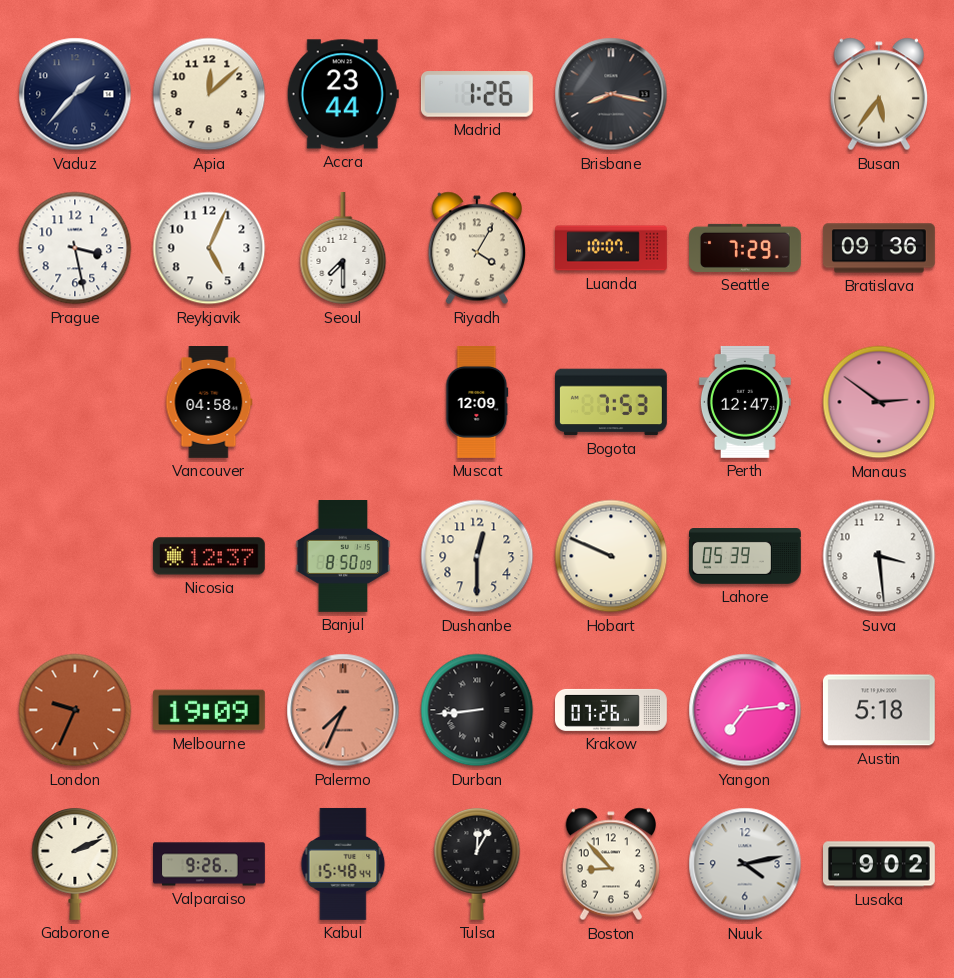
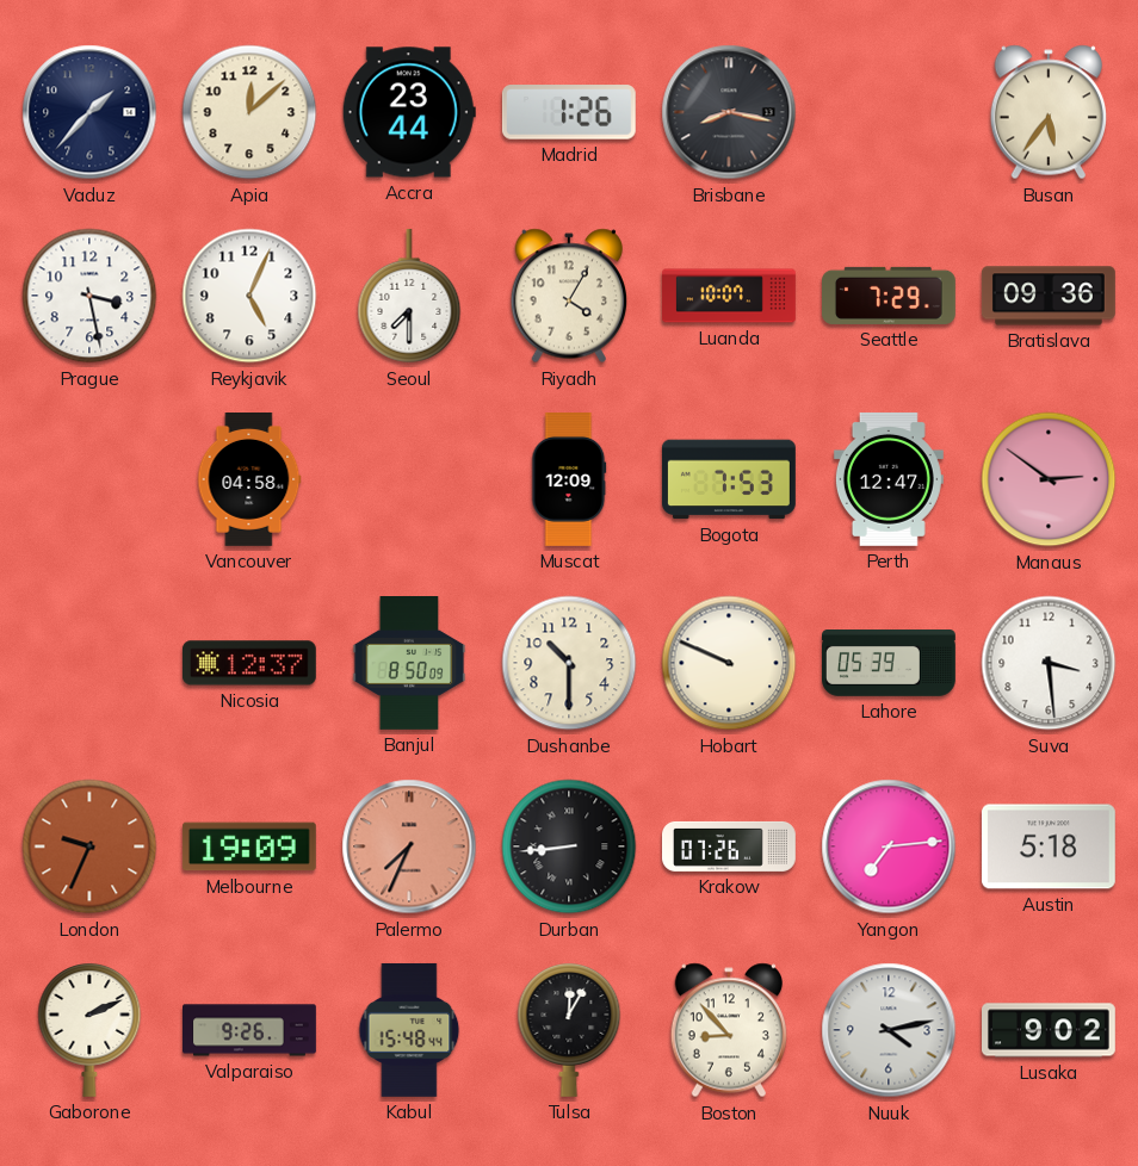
Dushanbe: 12:30 -> 10:30
